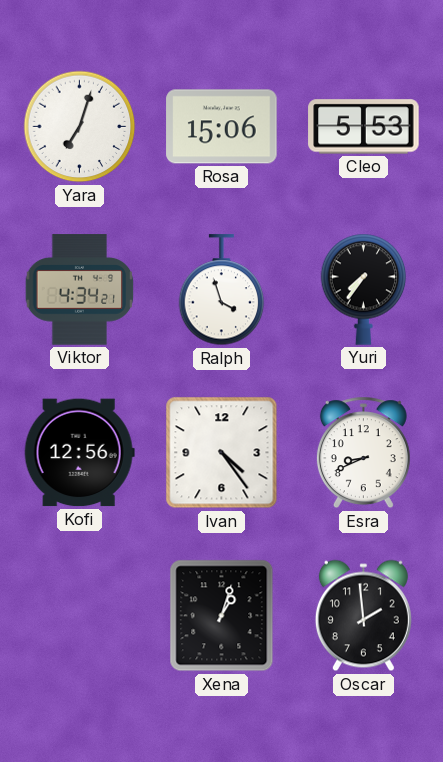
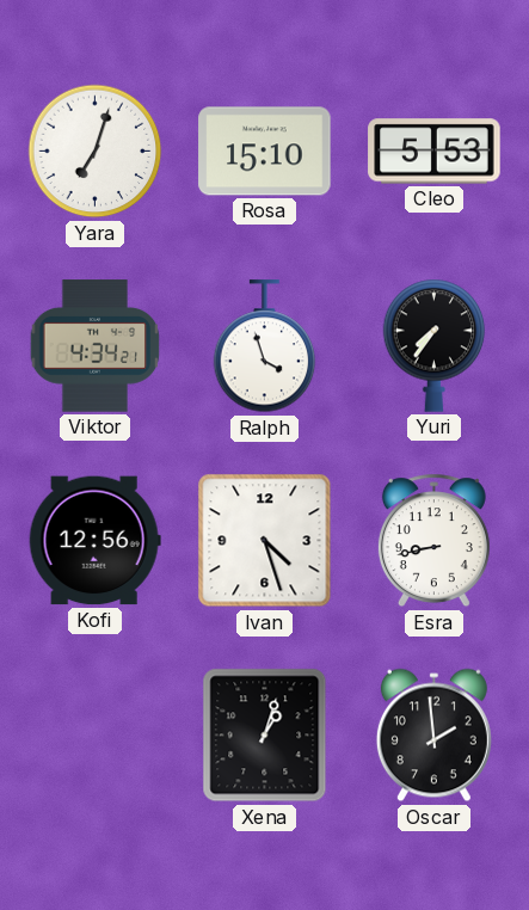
Rosa: 15:06 -> 15:10
Ivan: 4:24 -> 4:27
Esra: 8:41 -> 8:43
